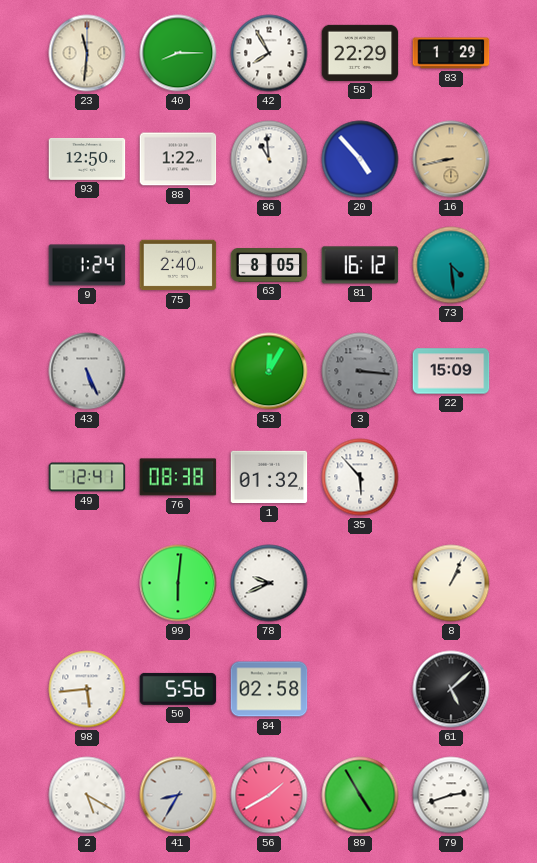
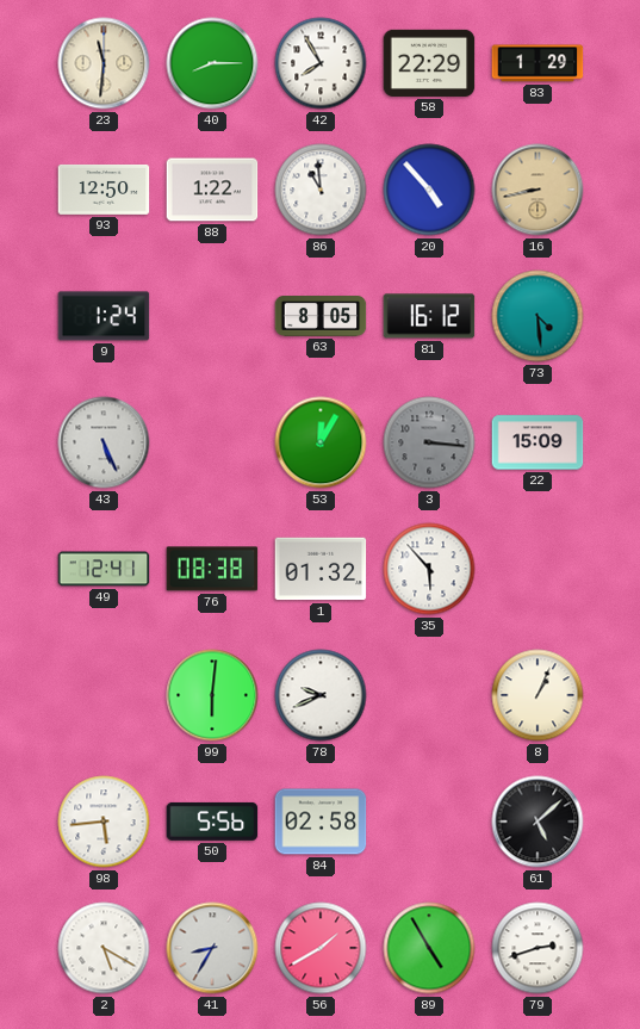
75: 2:40 -> none
